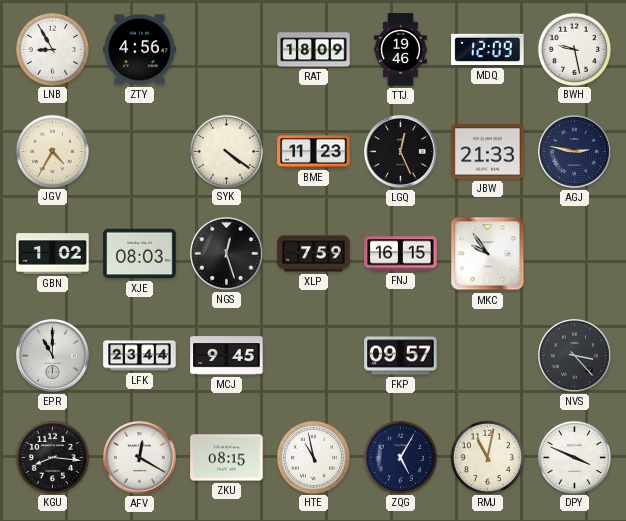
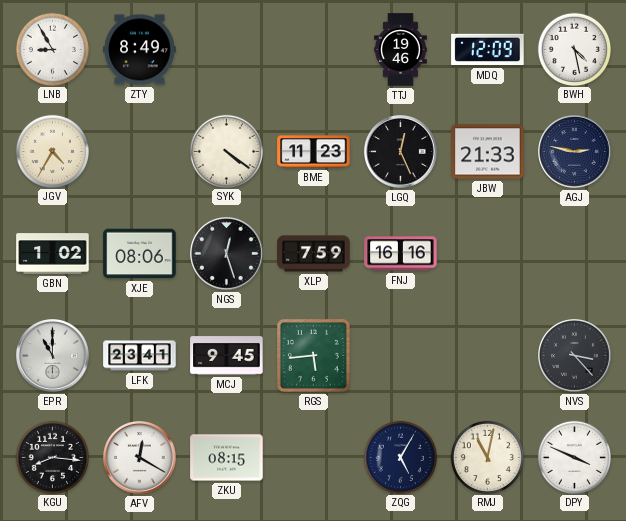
ZTY: 4:56 -> 8:49
RAT: 18:09 -> none
BWH: 9:28 -> 4:28
XJE: 08:03 -> 08:06
FNJ: 16:15 -> 16:16
MKC: 9:54 -> none
LFK: 23:44 -> 23:41
RGS: none -> 5:44
FKP: 09:57 -> none
HTE: 10:58 -> none
